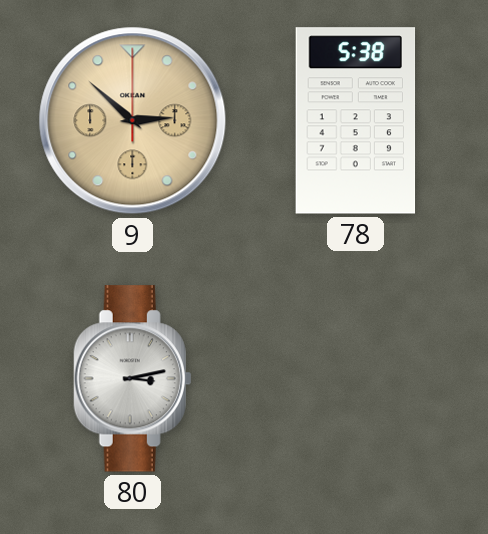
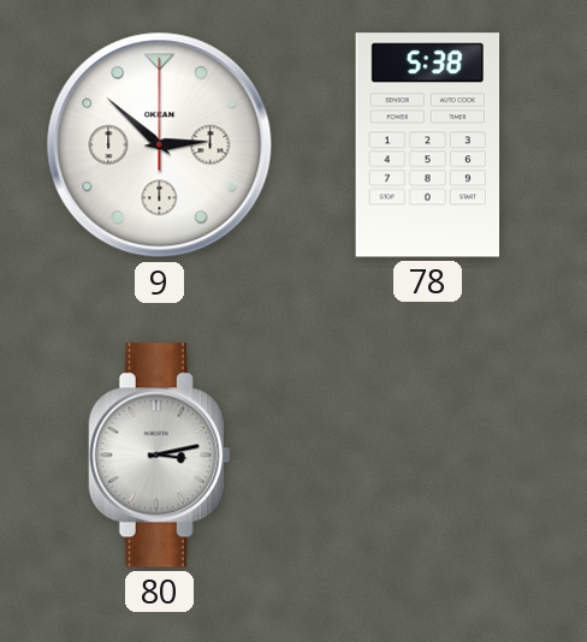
9 dial: champagne -> white
